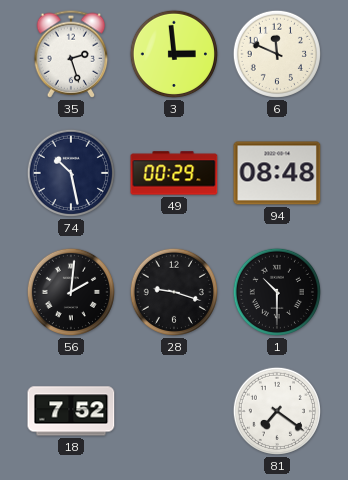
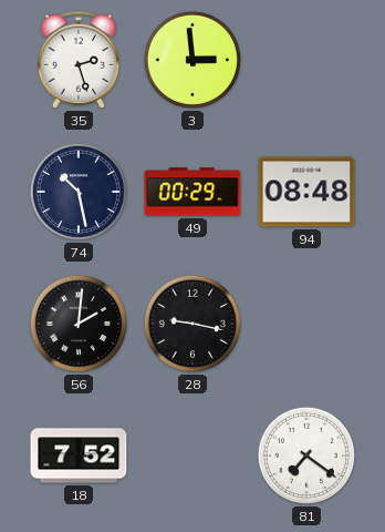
6: 11:49 -> none
28: 9:18 -> 9:17
1: 10:30 -> none
